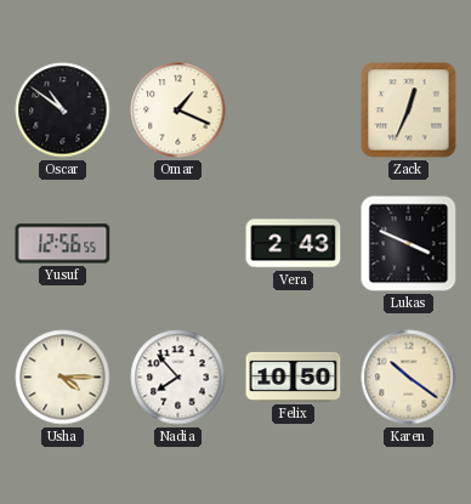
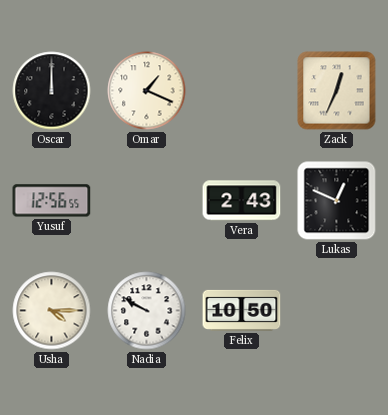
Oscar: 10:51 -> 12:00
Lukas: 3:49 -> 12:49
Nadia: 7:53 -> 9:50
Karen: 10:21 -> none
